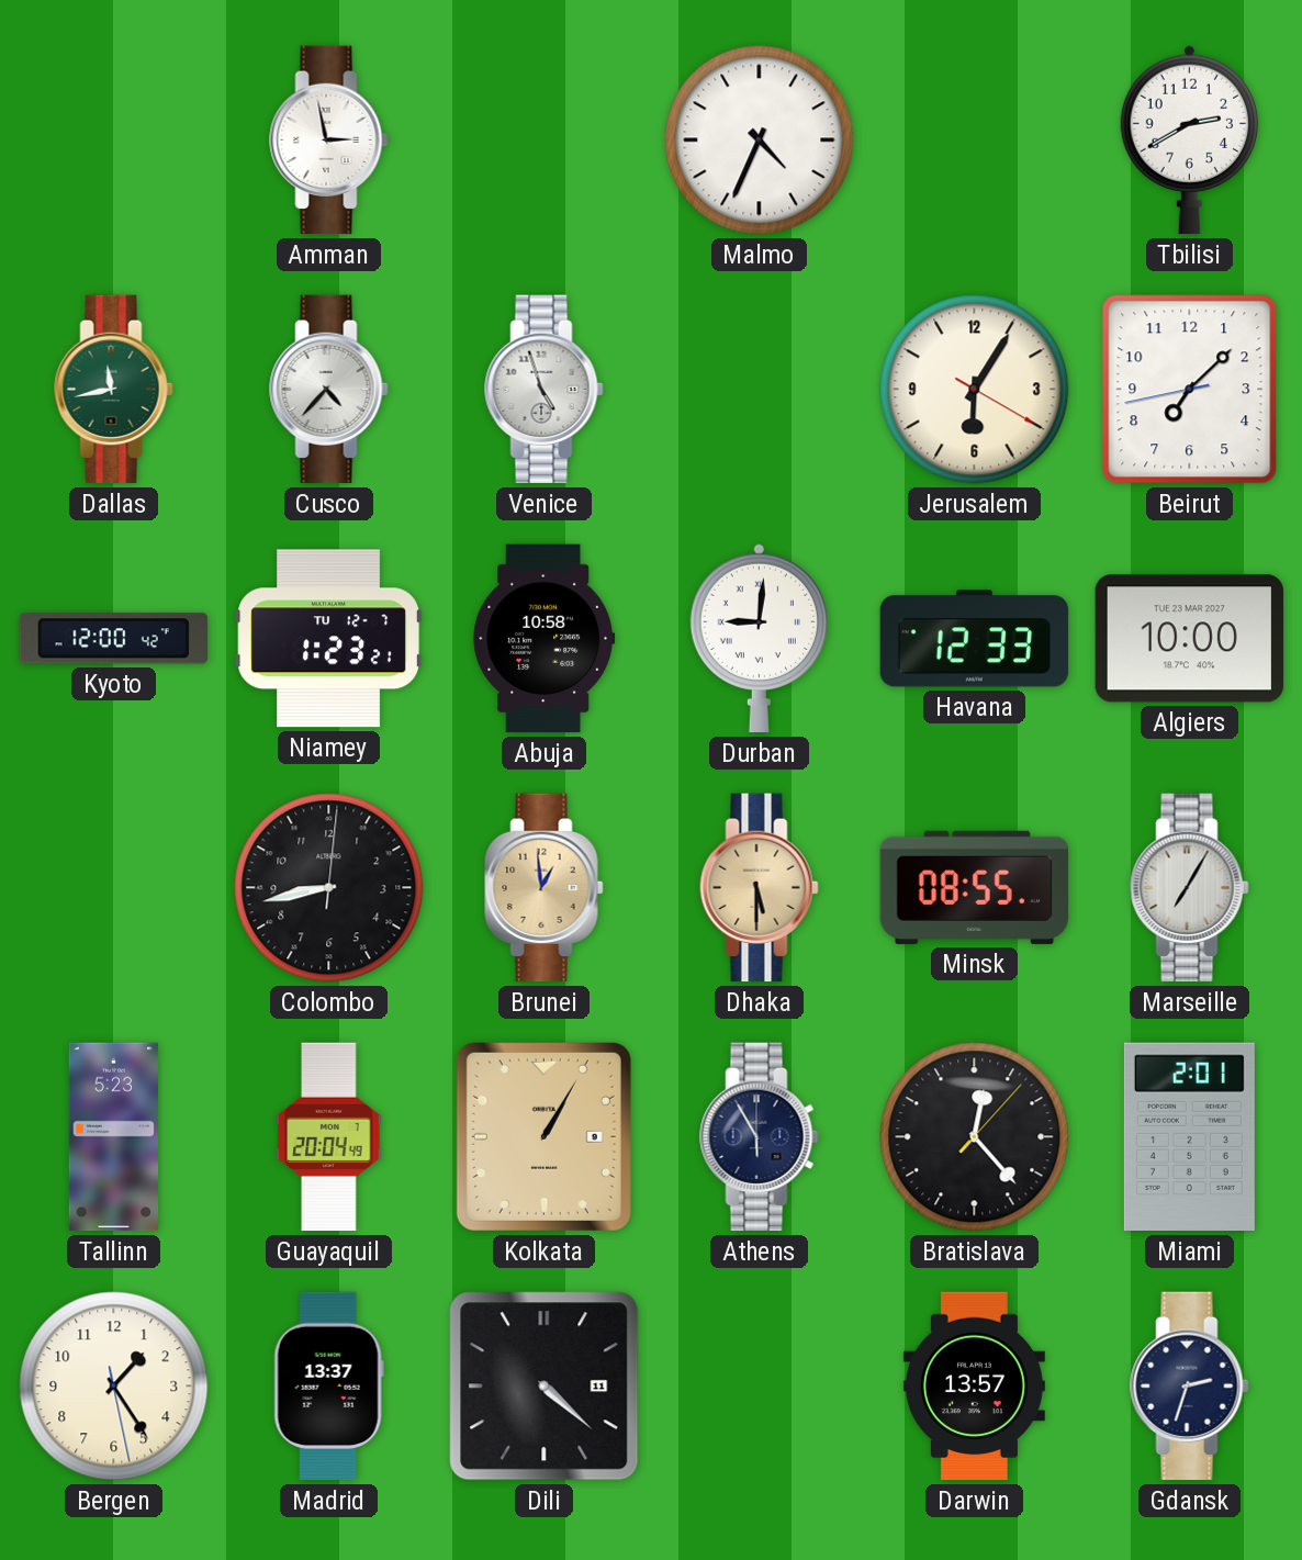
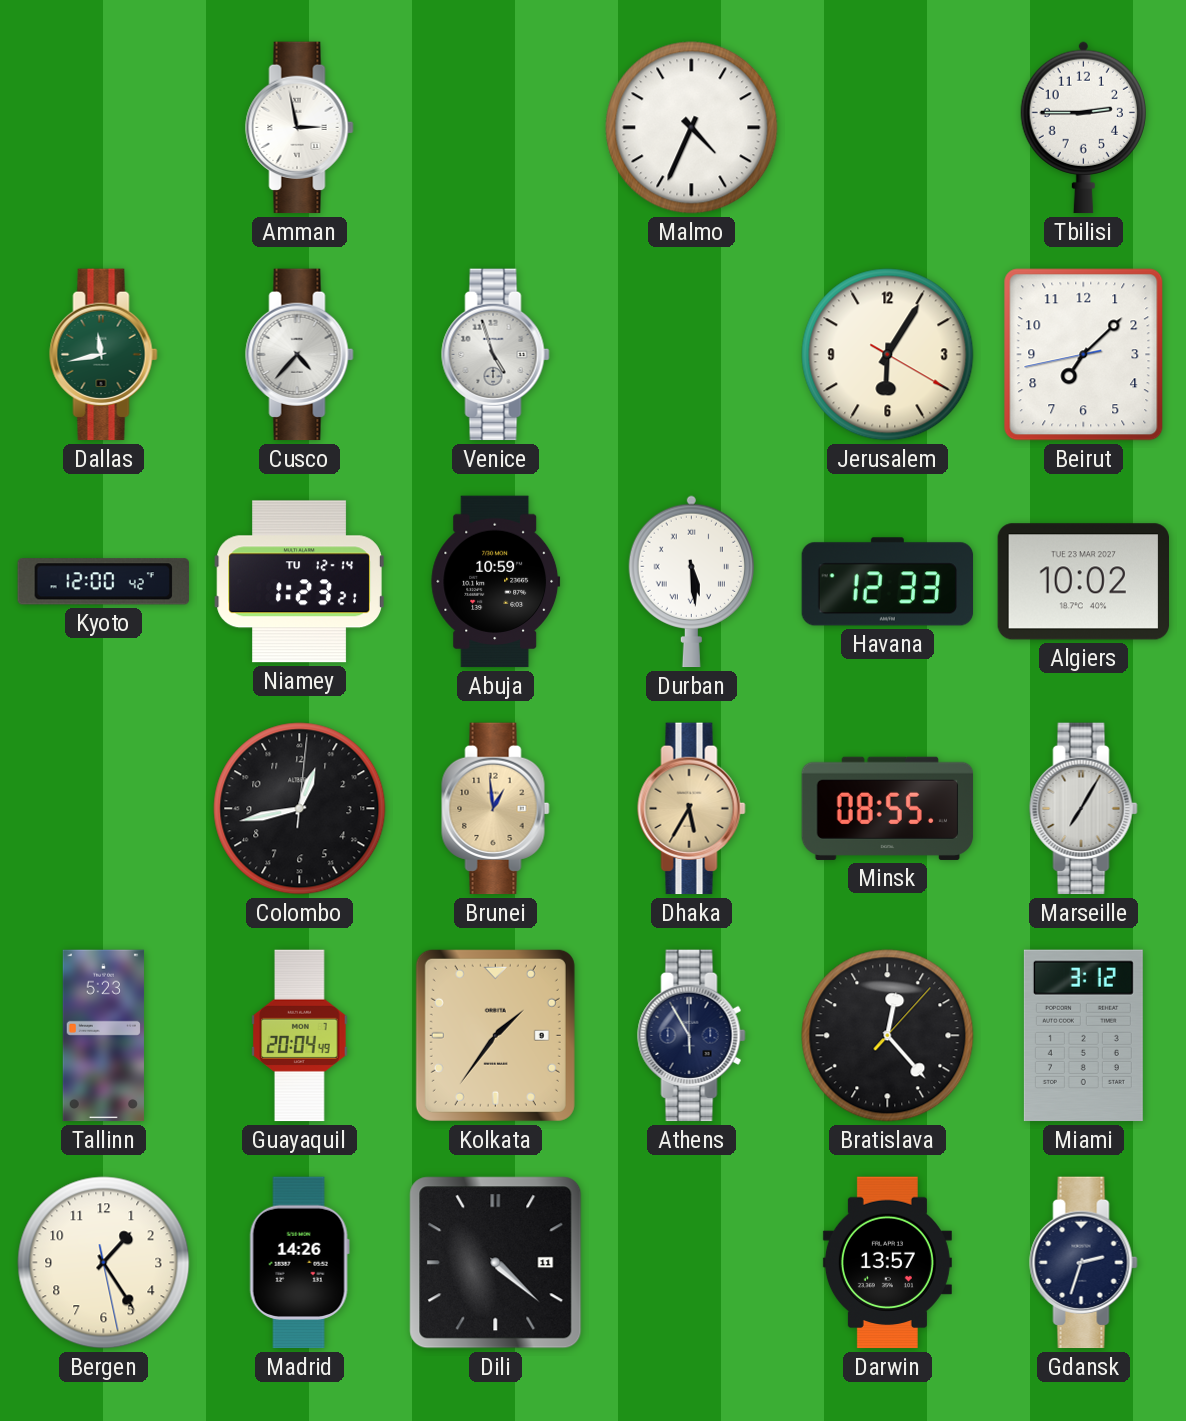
Tbilisi: 2:40 -> 2:45
Niamey date: TU 12-7 -> TU 12-14
Abuja: 10:58 -> 10:59
Durban: 9:01 -> 5:29
Algiers: 10:00 -> 10:02
Colombo: 8:43 -> 12:43
Dhaka: 5:30 -> 5:35
Kolkata: 1:05 -> 1:36
Miami: 2:01 -> 3:12
Madrid: 13:37 -> 14:26
